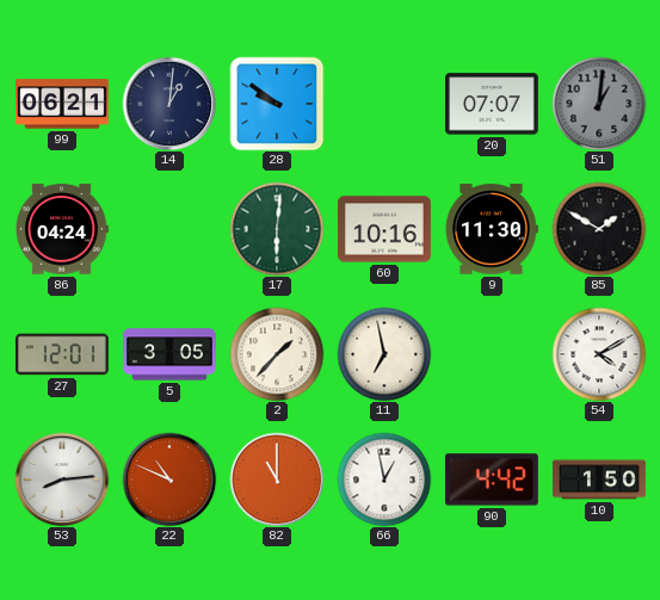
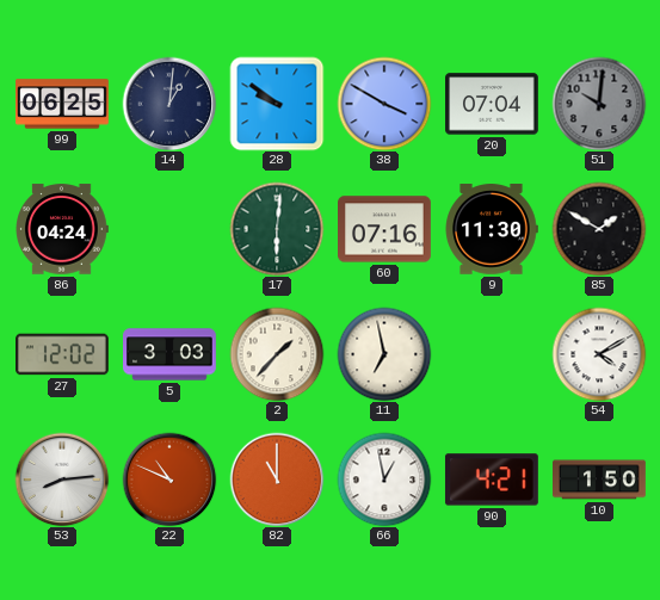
99: 06:21 -> 06:25
38: none -> 3:50
20: 07:07 -> 07:04
51: 1:01 -> 10:01
60: 10:16 -> 07:16
27: 12:01 -> 12:02
5: 3:05 -> 3:03
90: 4:42 -> 4:21
